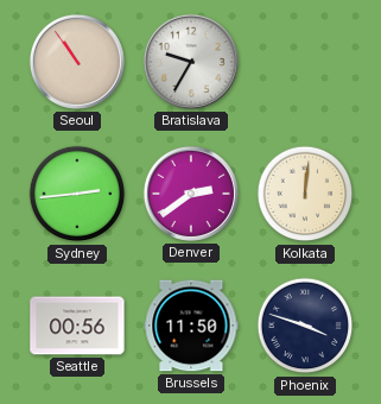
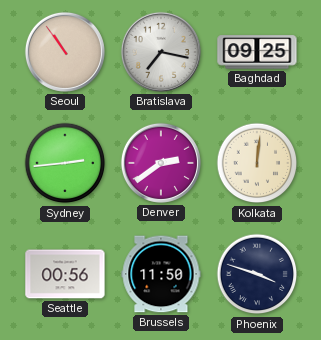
Bratislava: 9:35 -> 7:17
Baghdad: none -> 09:25
